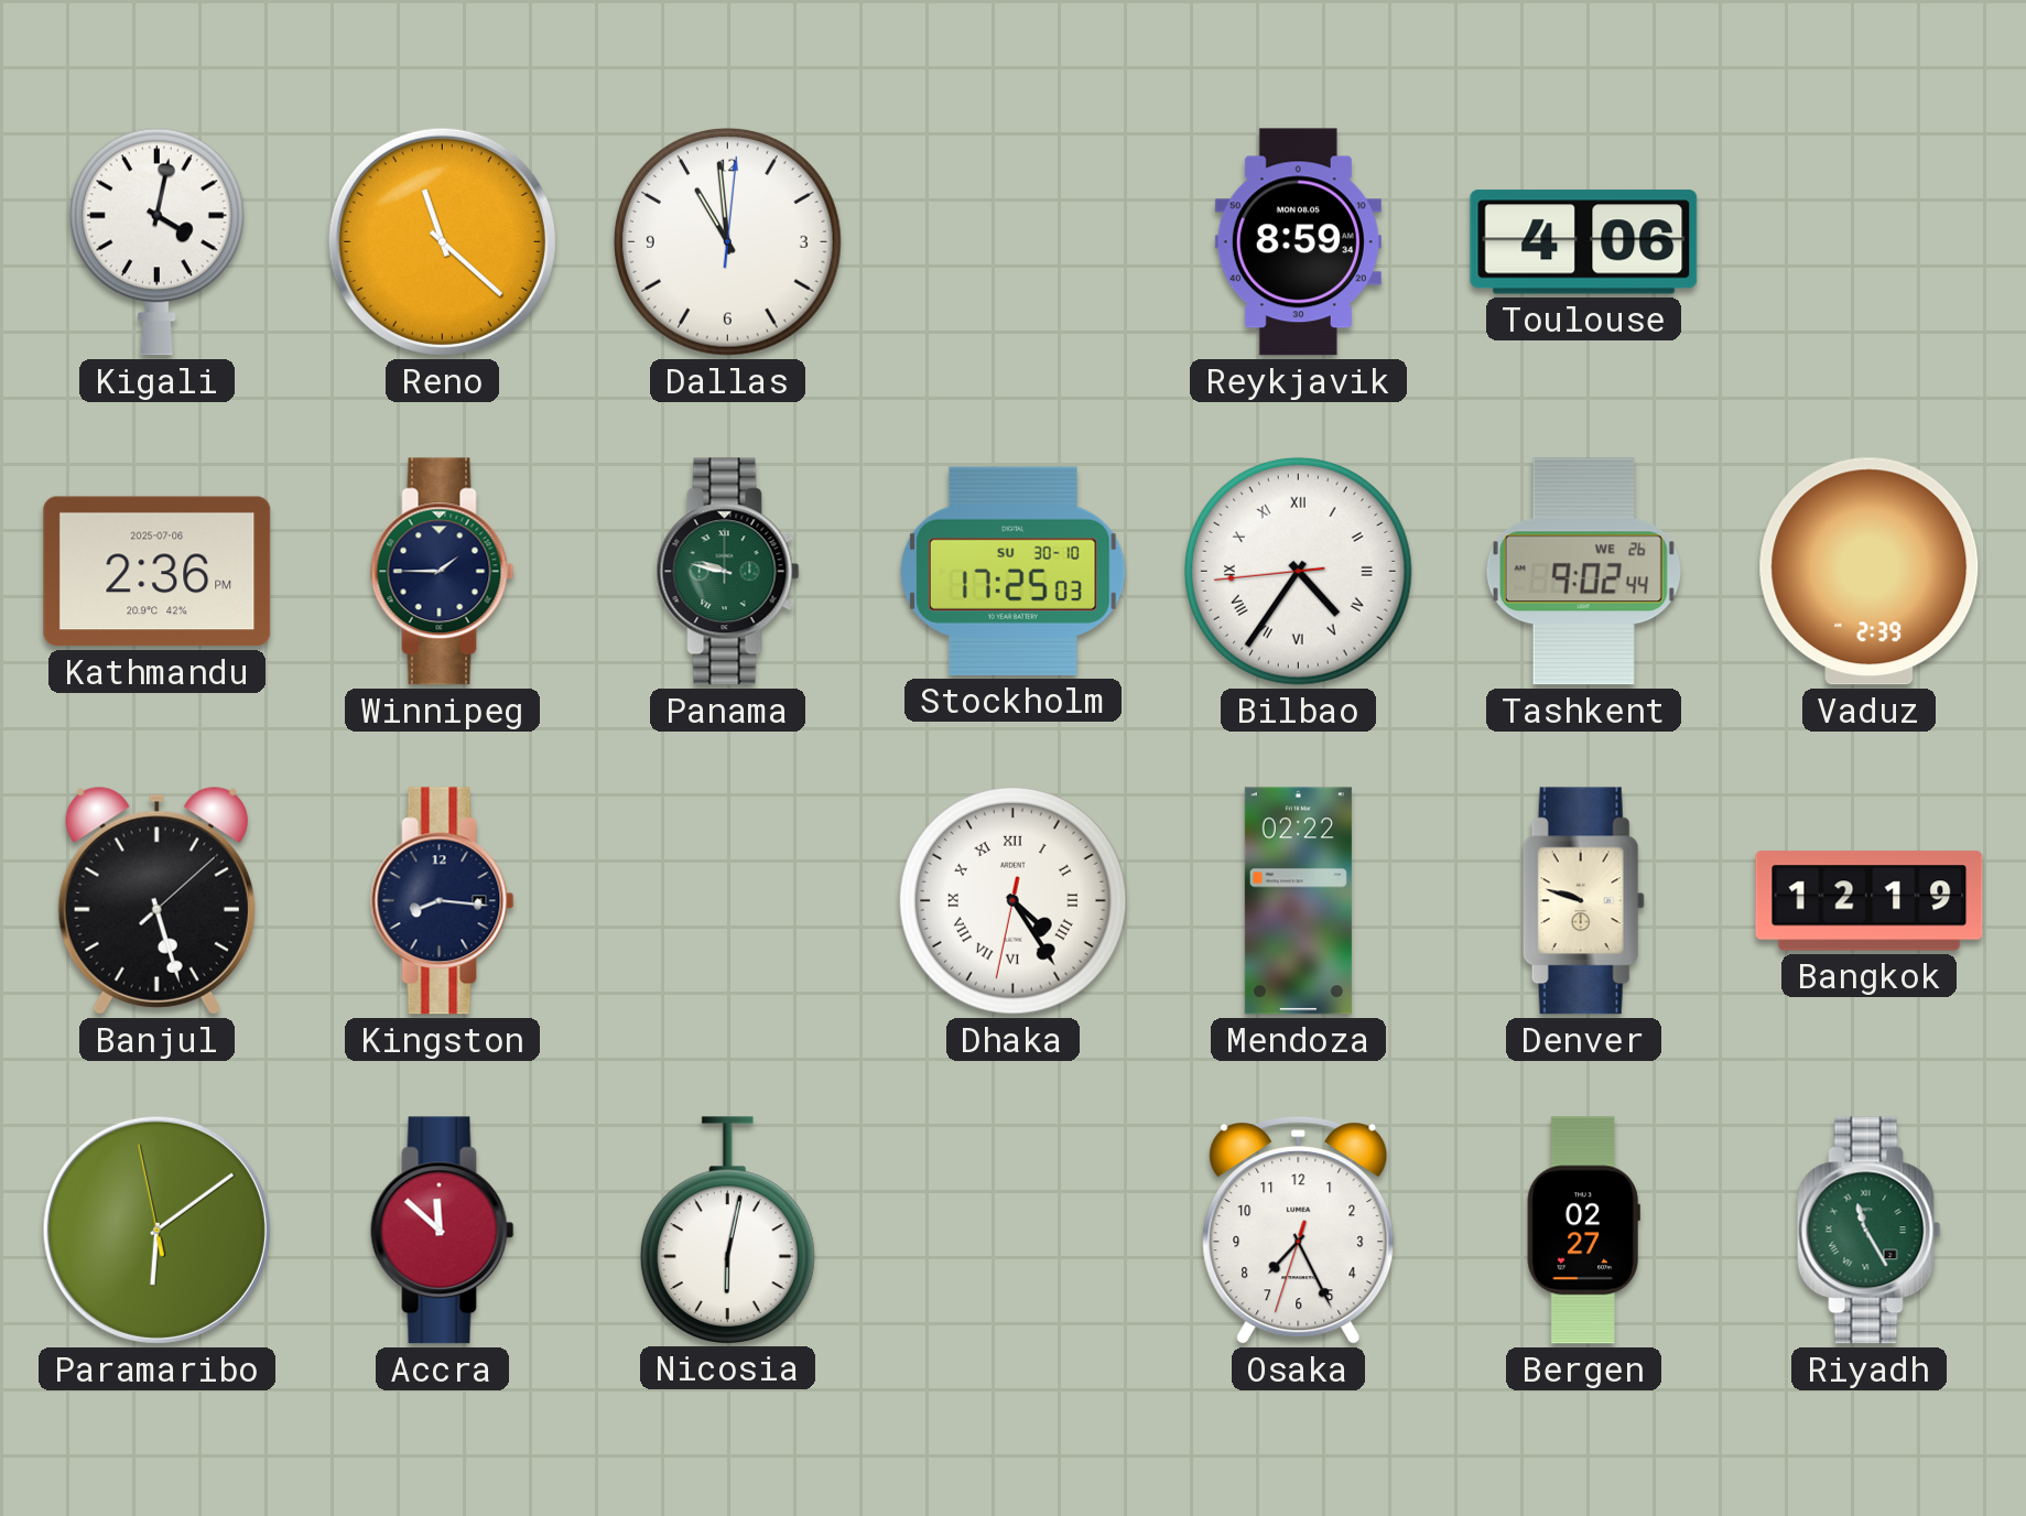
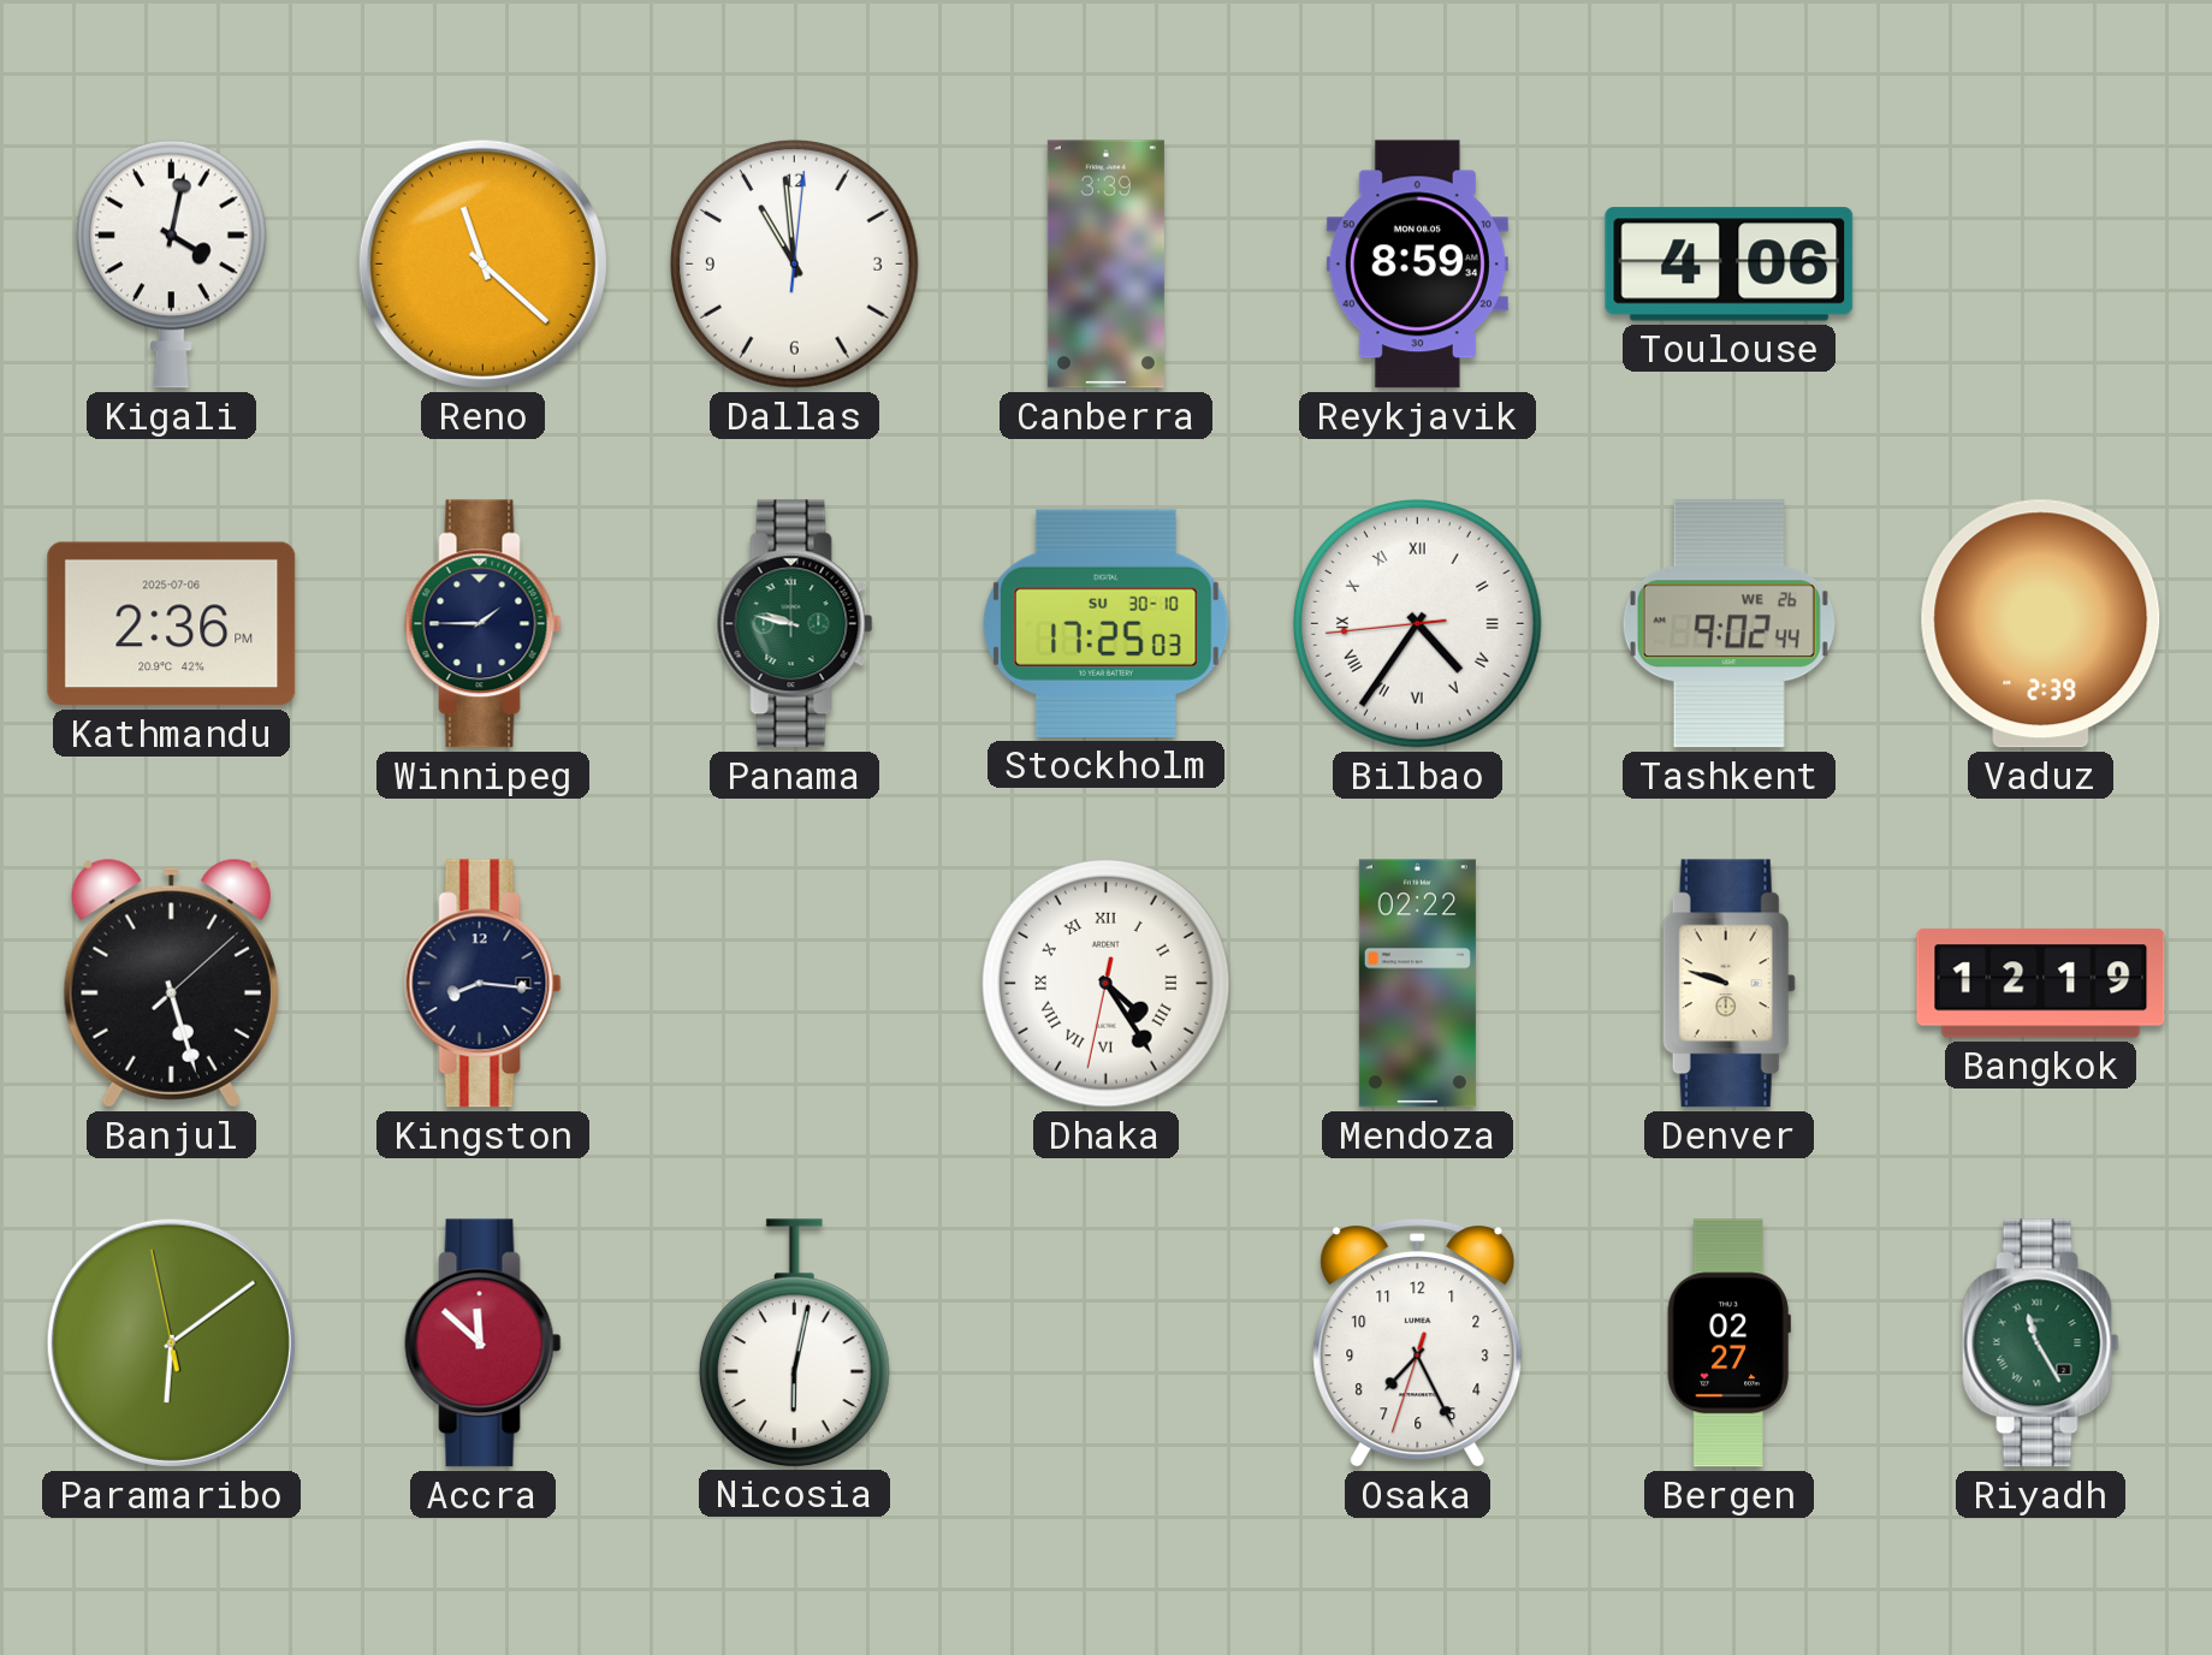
Canberra: none -> 3:39
